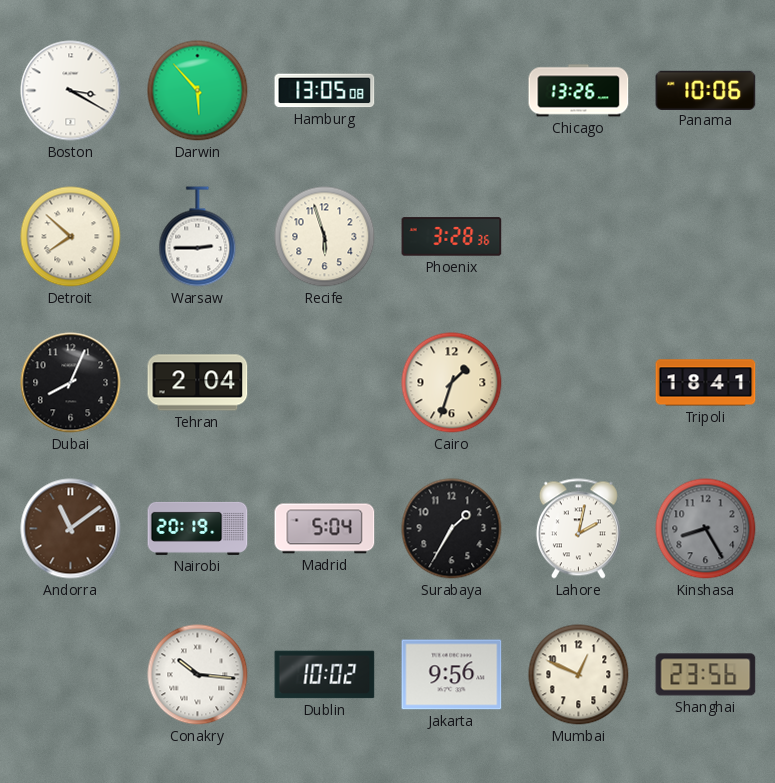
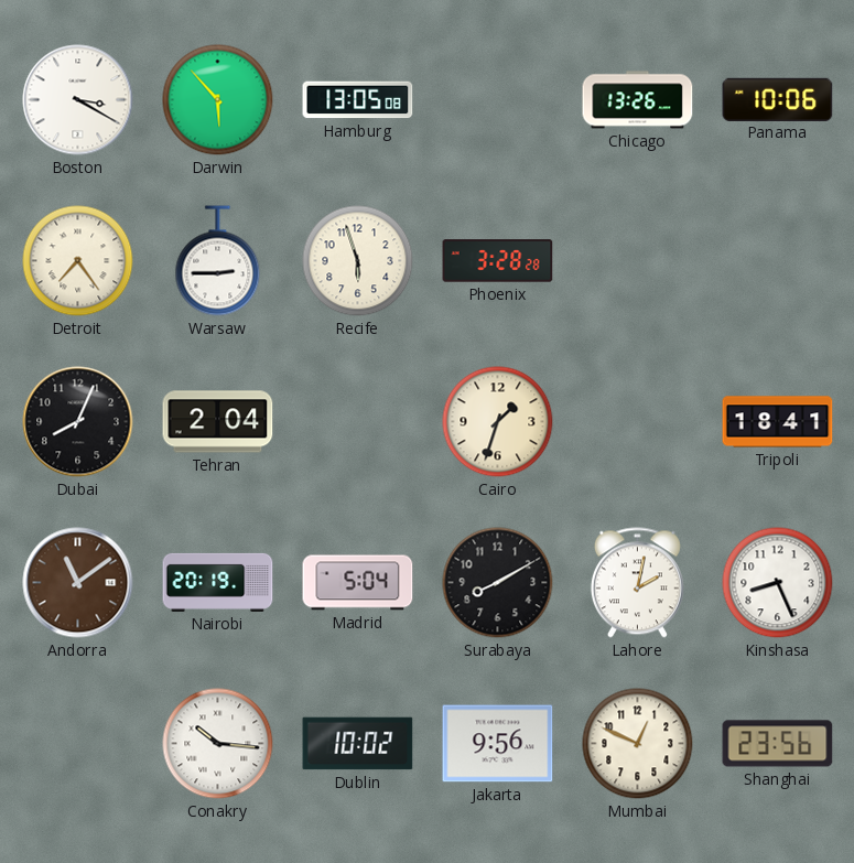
Detroit: 7:52 -> 7:24
Phoenix: 3:28:36 -> 3:28:28
Surabaya: 1:35 -> 8:10
Kinshasa: 8:25 -> 8:26
Kinshasa dial: grey -> white
